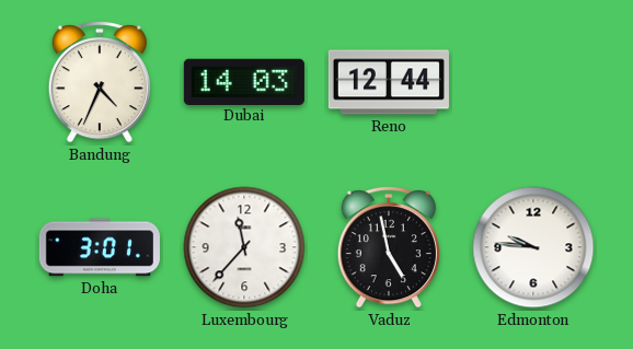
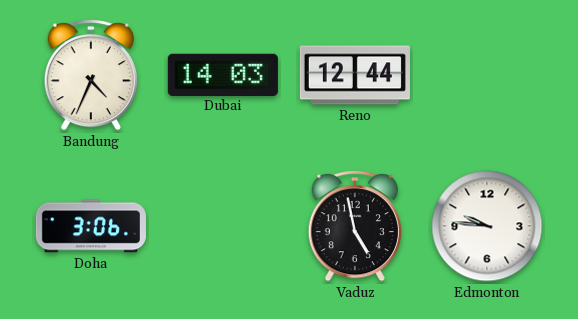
Doha: 3:01 -> 3:06
Luxembourg: 11:37 -> none
